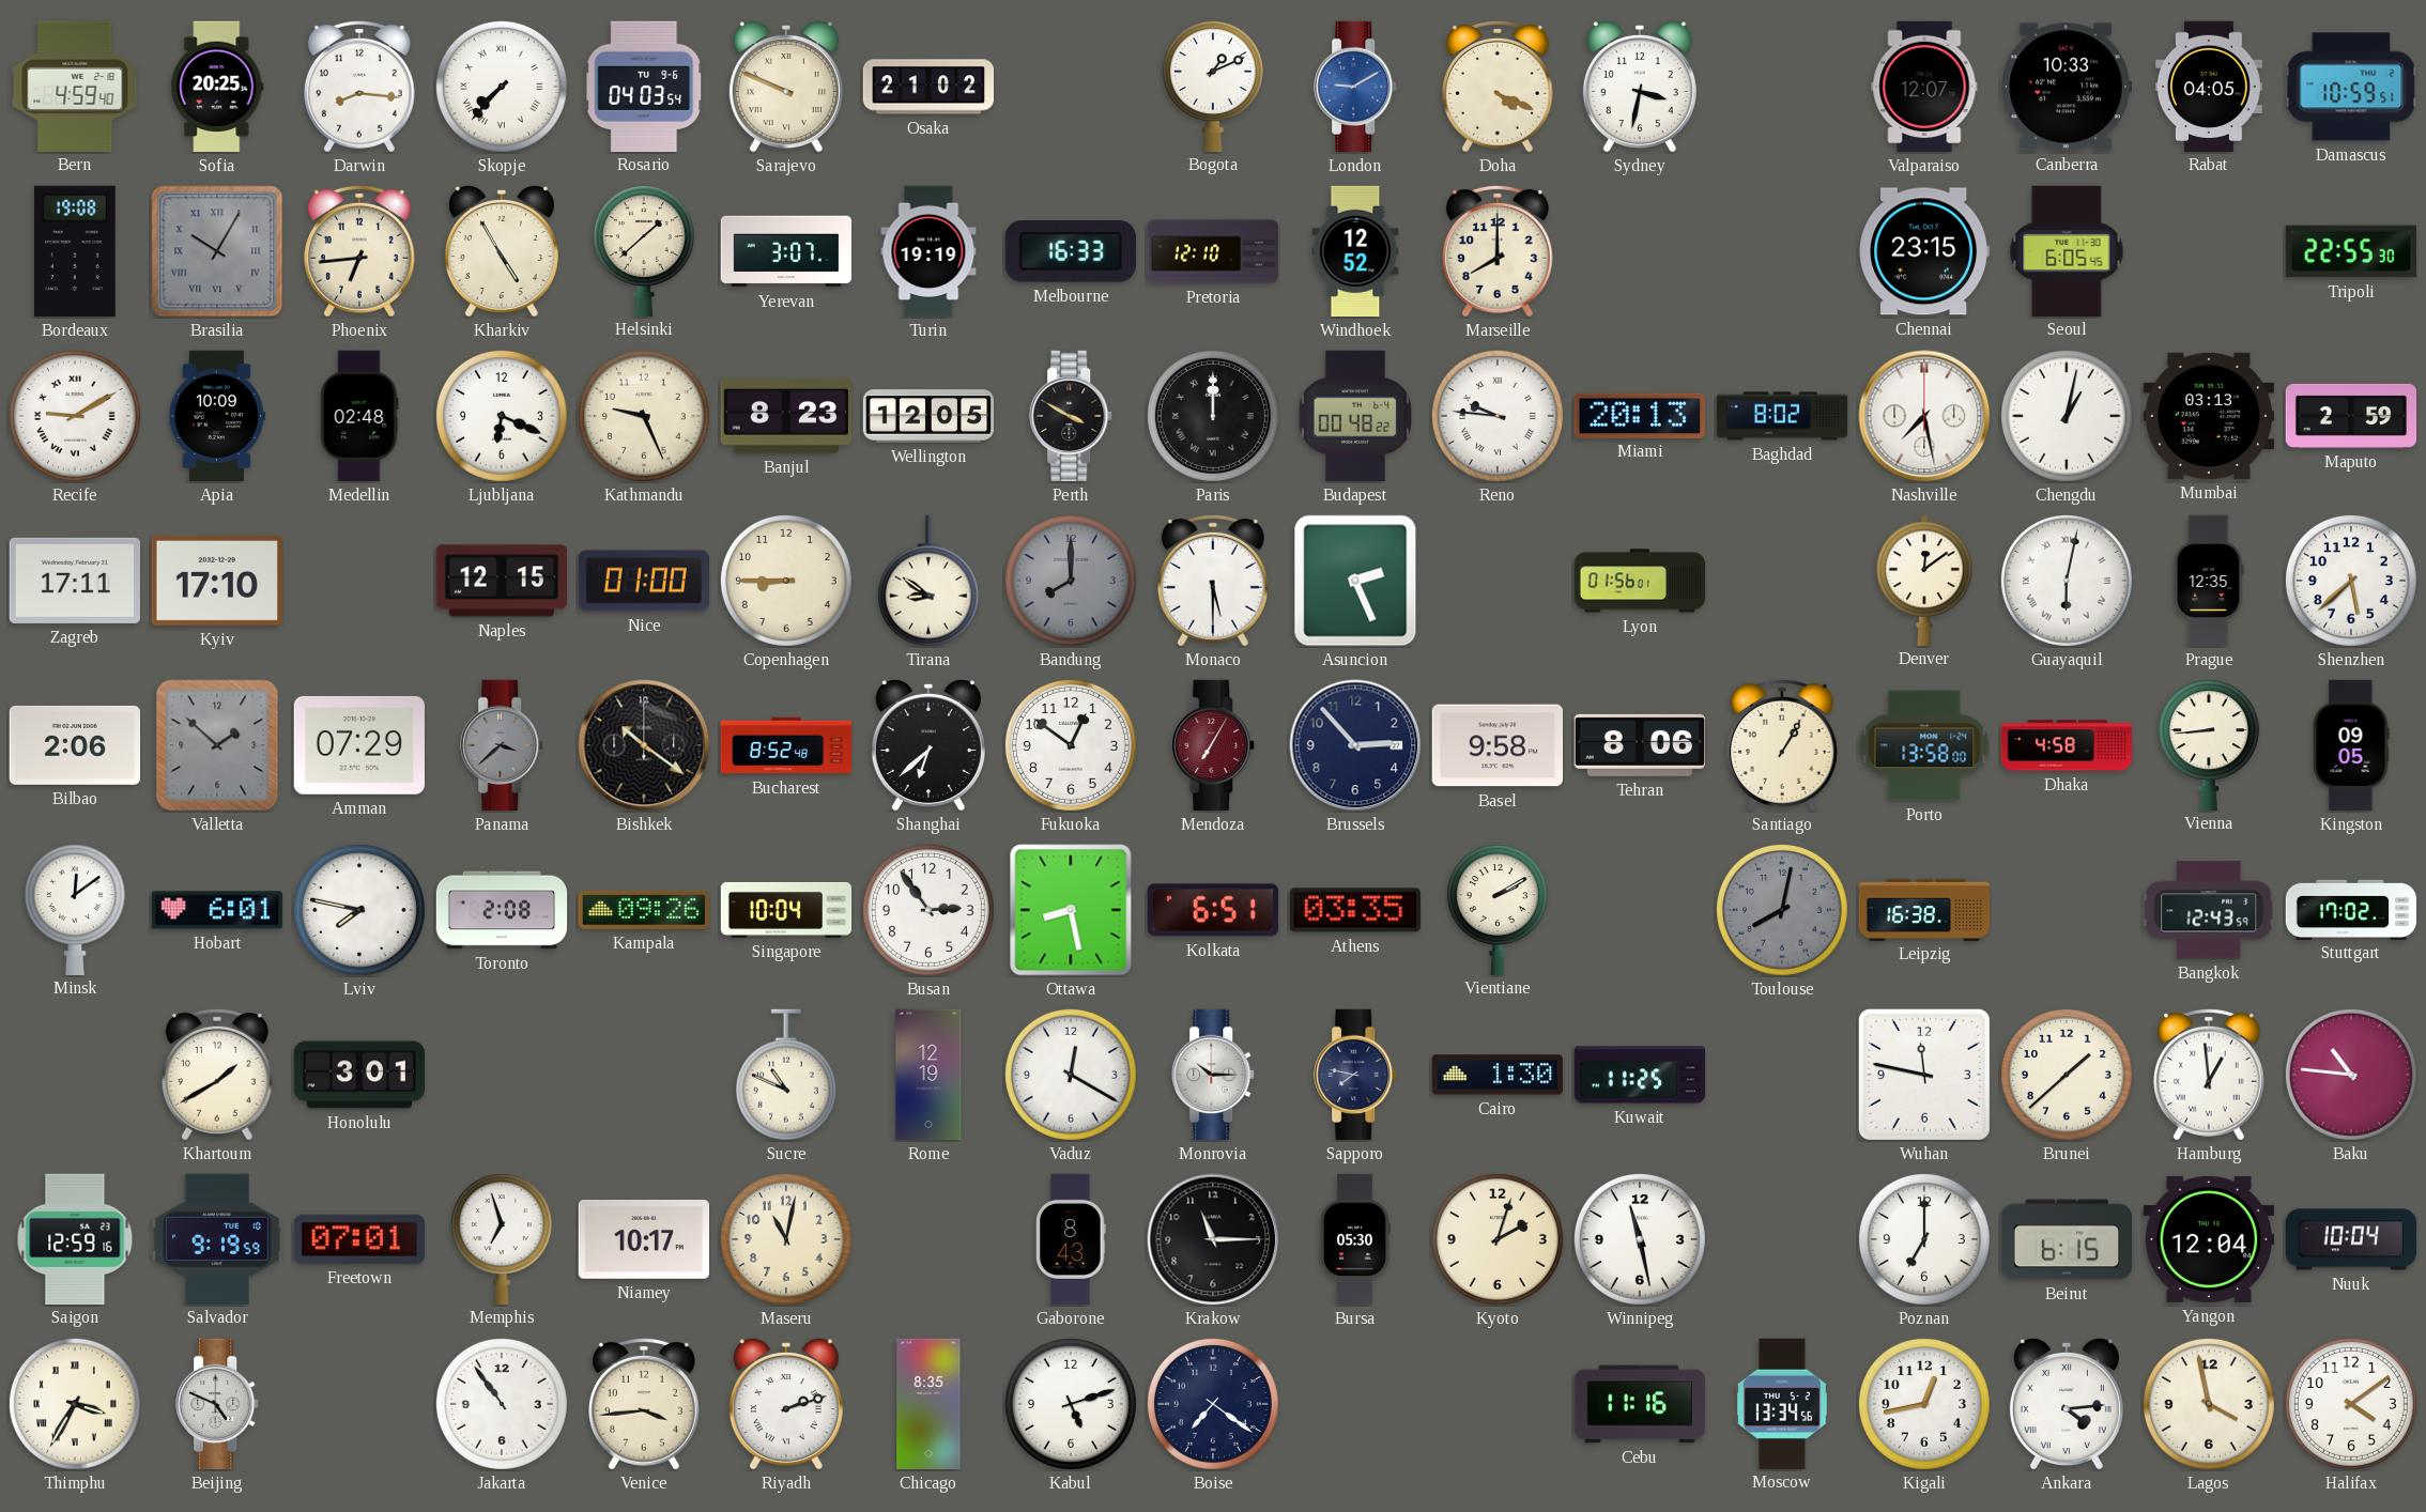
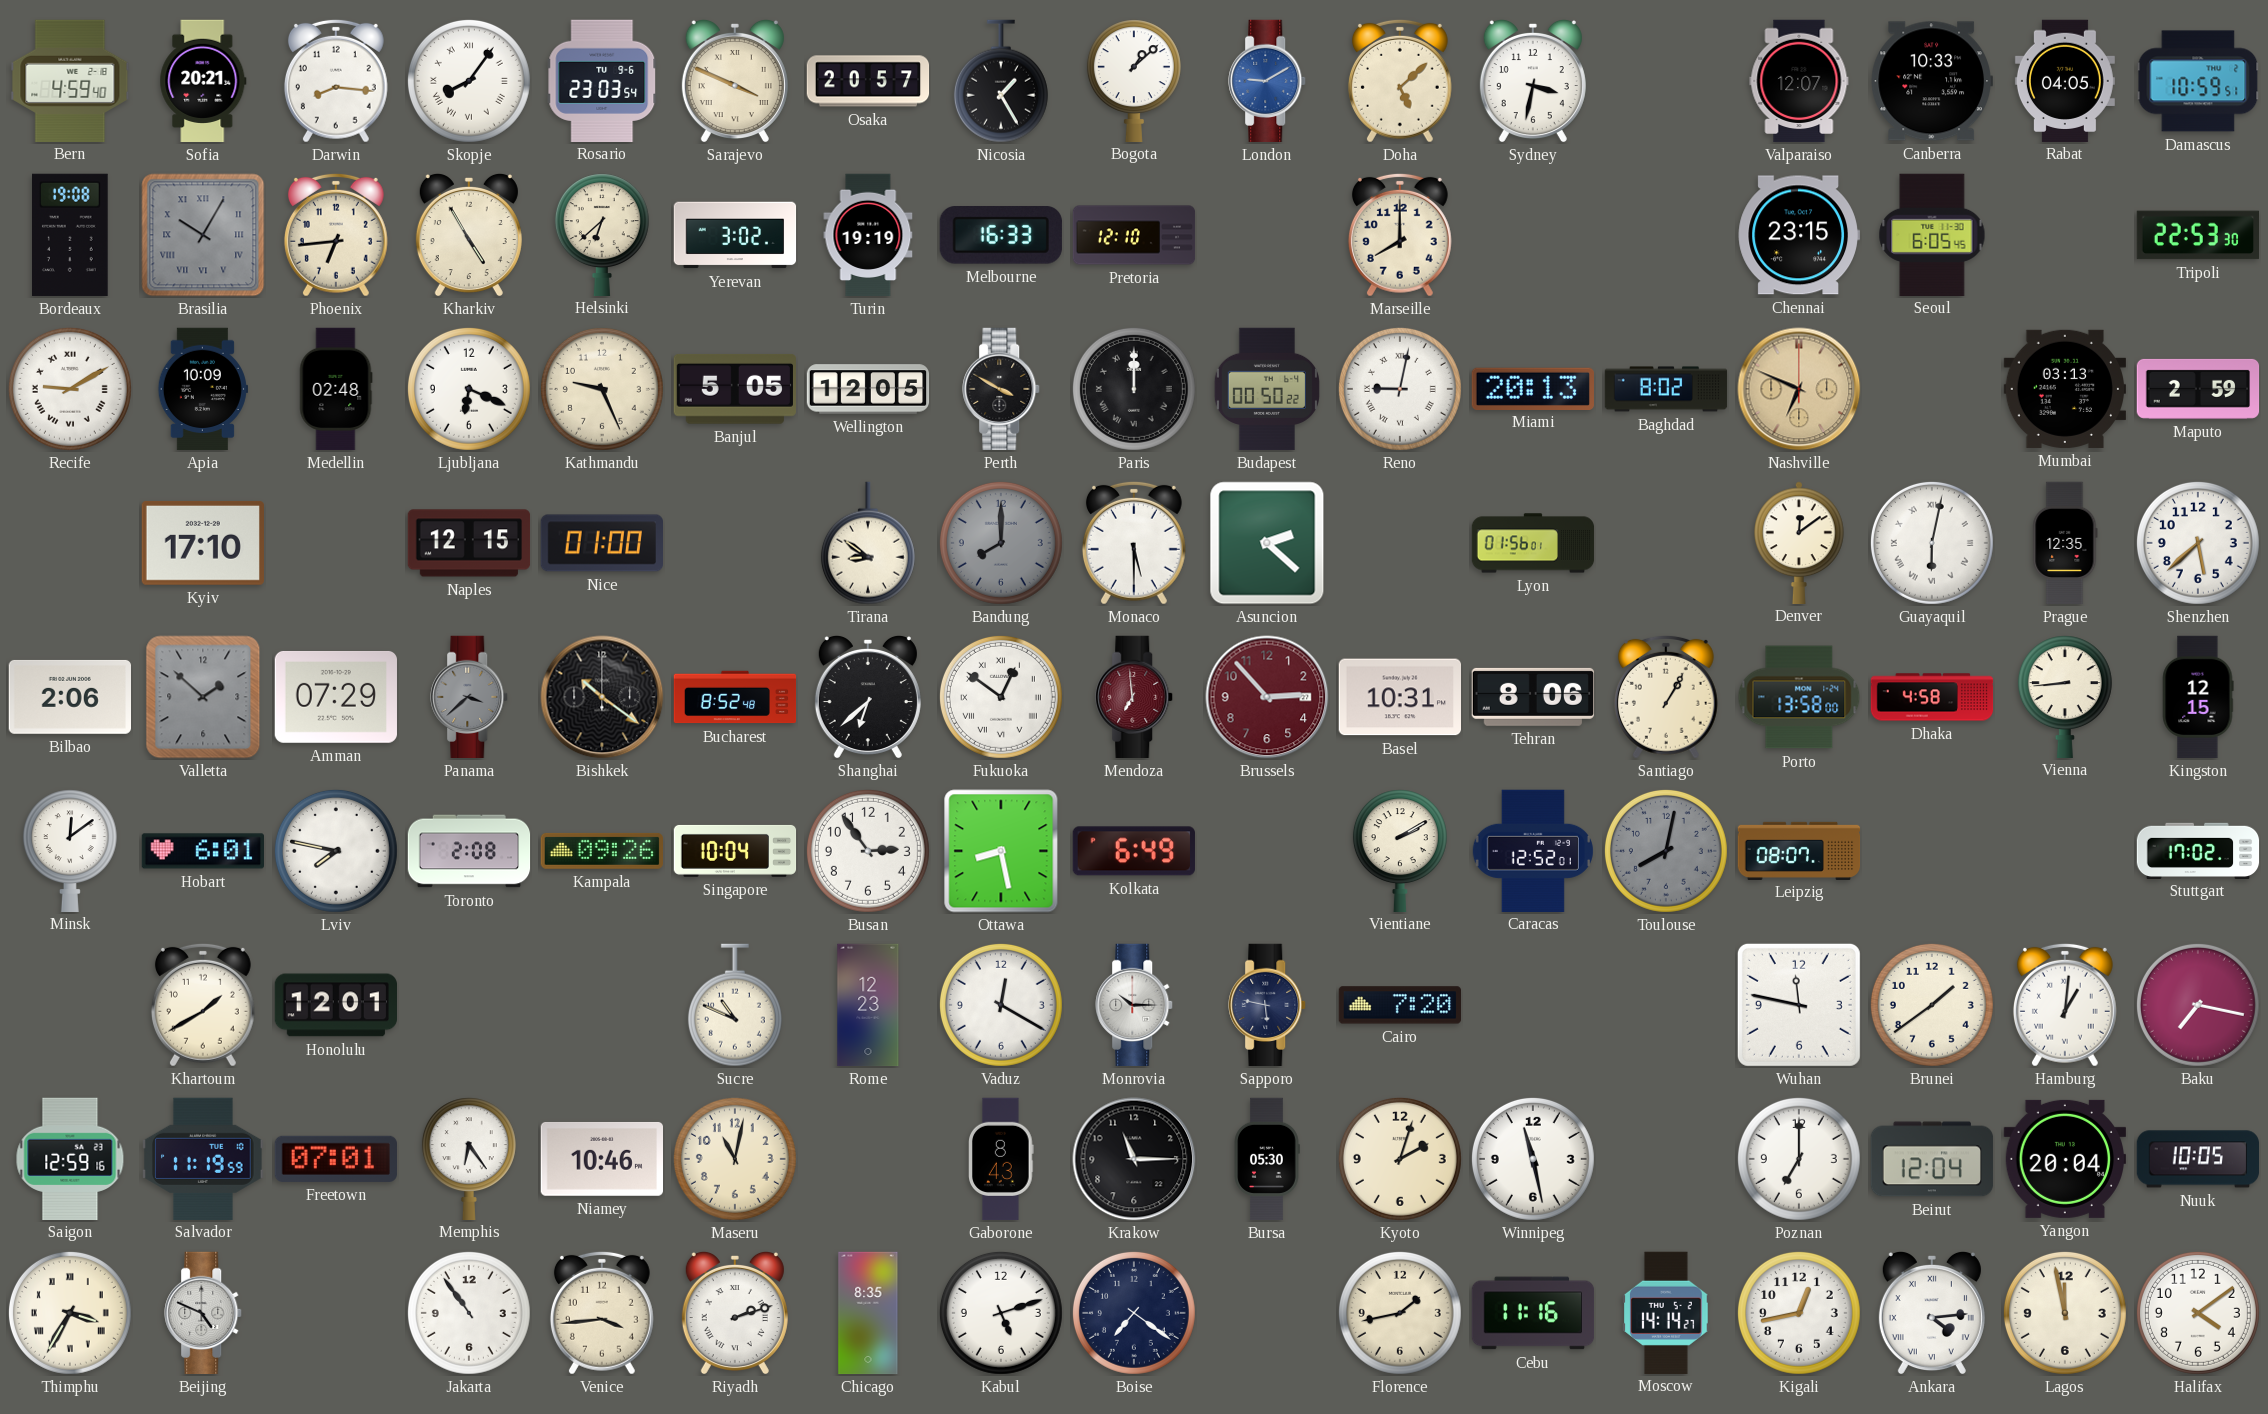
Sofia: 20:25 -> 20:21
Skopje: 7:37 -> 8:06
Rosario: 04:03 -> 23:03
Sarajevo: 9:49 -> 3:49
Osaka: 21:02 -> 20:57
Nicosia: none -> 1:25
Bogota: 1:11 -> 1:08
Doha: 4:19 -> 5:08
Helsinki: 1:38 -> 6:38
Yerevan: 3:07 -> 3:02
Windhoek: 12:52 -> none
Tripoli: 22:55 -> 22:53
Banjul: 8:23 -> 5:05
Budapest: 00:48 -> 00:50
Reno: 9:46 -> 9:02
Nashville: 7:28 -> 6:49
Nashville dial: white -> champagne
Chengdu: 1:02 -> none
Zagreb: 17:11 -> none
Copenhagen: 8:45 -> none
Asuncion: 2:26 -> 2:22
Fukuoka numerals: Arabic -> Roman
Mendoza: 7:05 -> 6:59
Brussels dial: navy -> burgundy
Basel: 9:58 -> 10:31
Kingston: 09:05 -> 12:15
Kolkata: 6:51 -> 6:49
Athens: 03:35 -> none
Caracas: none -> 12:52
Leipzig: 16:38 -> 08:07
Bangkok: 12:43 -> none
Honolulu: 3:01 -> 12:01
Rome: 12:19 -> 12:23
Sapporo: 7:47 -> 5:47
Cairo: 1:30 -> 7:20
Kuwait: 11:25 -> none
Brunei: 1:38 -> 1:39
Hamburg: 12:59 -> 1:01
Baku: 10:46 -> 7:17
Salvador: 9:19 -> 11:19
Memphis: 6:57 -> 6:24
Niamey: 10:17 -> 10:46
Beirut: 6:15 -> 12:04
Yangon: 12:04 -> 20:04
Nuuk: 10:04 -> 10:05
Florence: none -> 1:43
Moscow: 13:34 -> 14:14
Lagos: 3:58 -> 11:58
